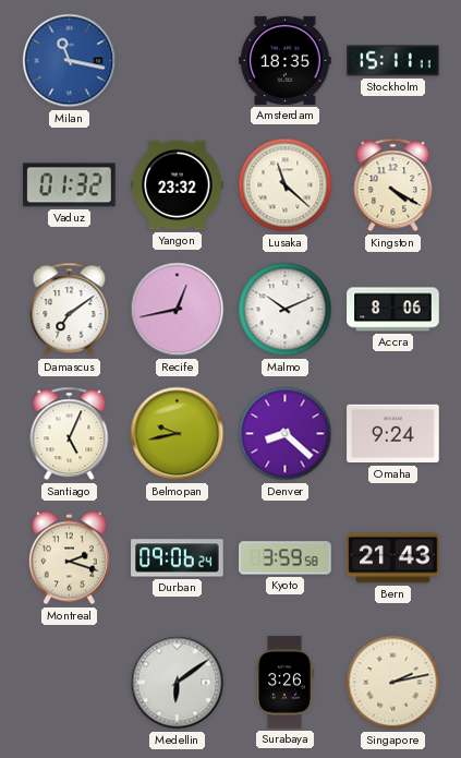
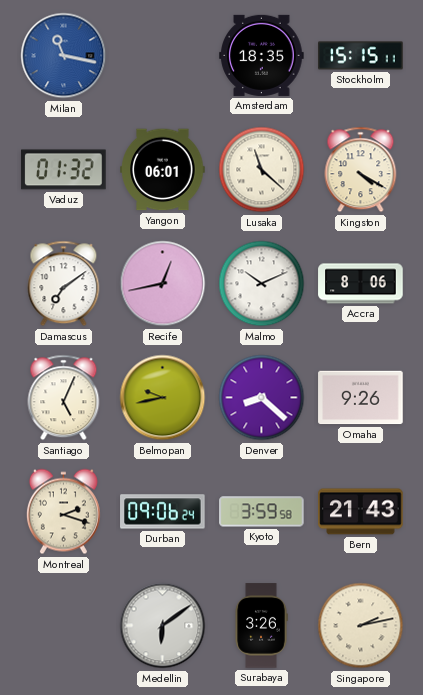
Stockholm: 15:11 -> 15:15
Yangon: 23:32 -> 06:01
Omaha: 9:24 -> 9:26
